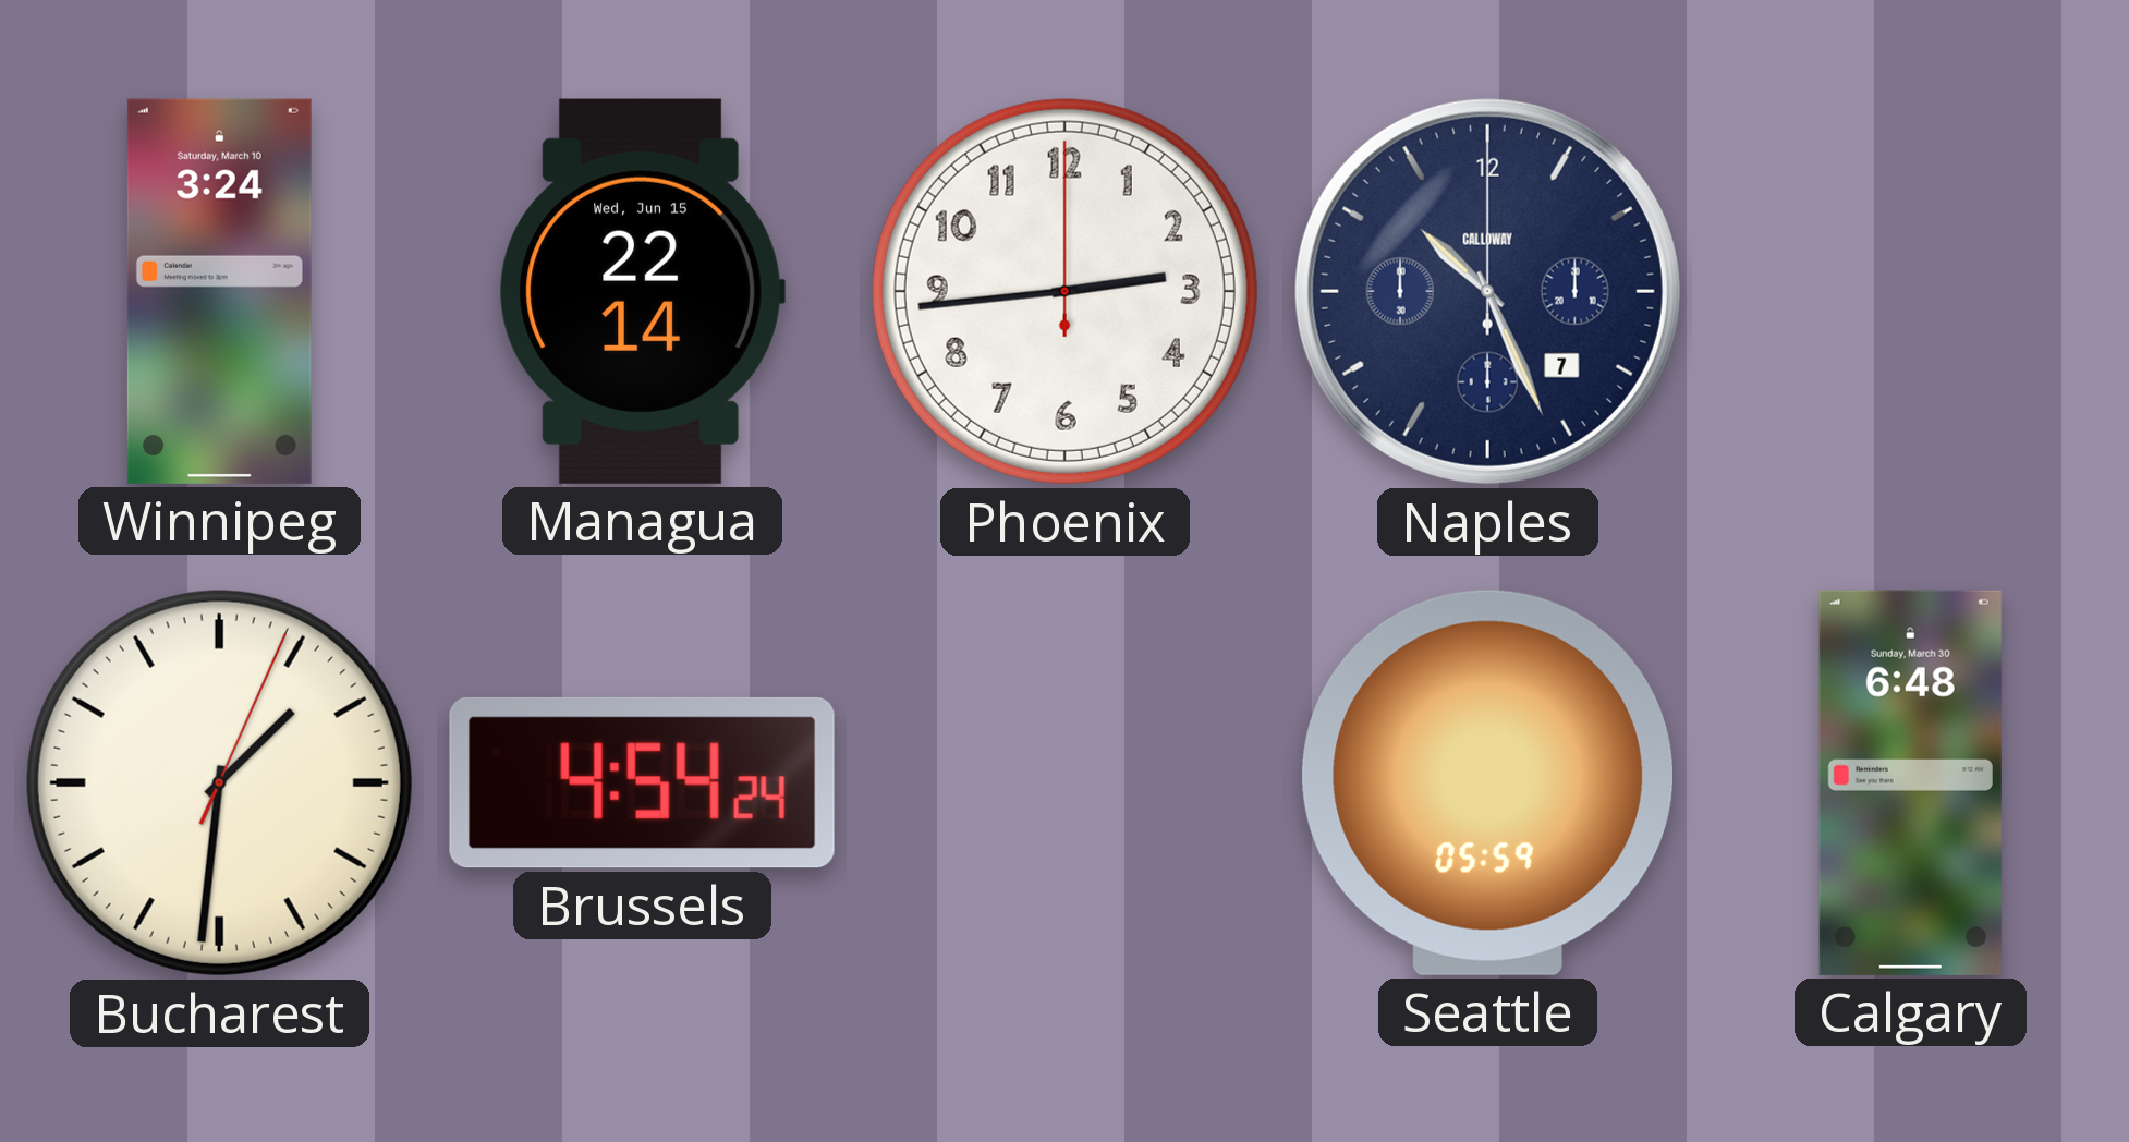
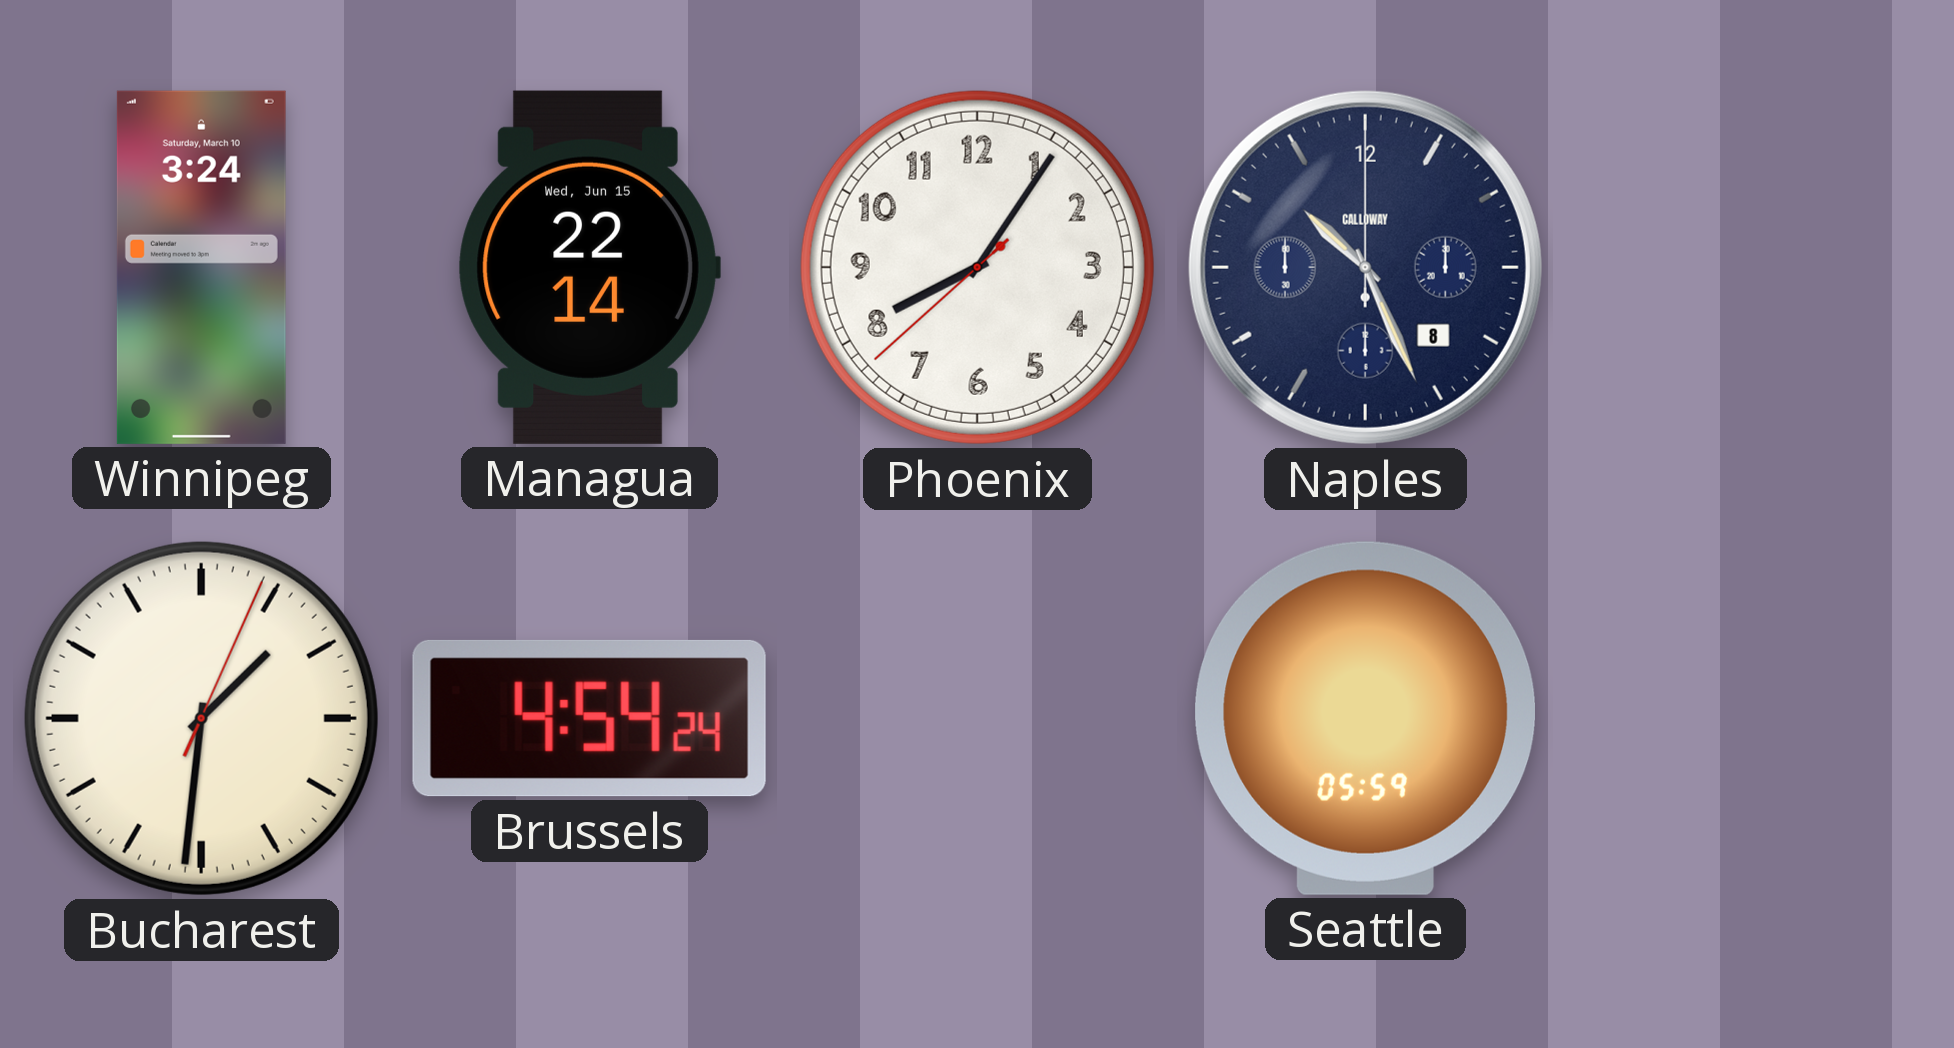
Phoenix: 2:44 -> 8:05
Naples date: 7 -> 8
Calgary: 6:48 -> none
